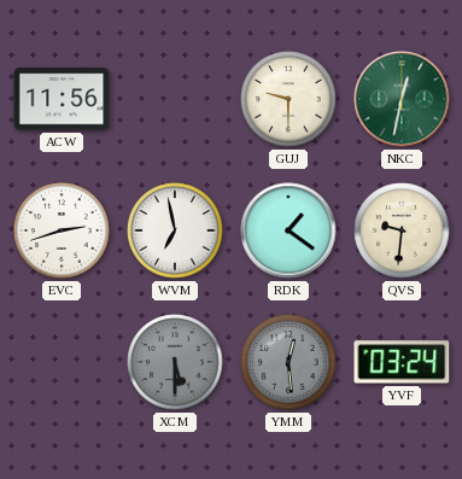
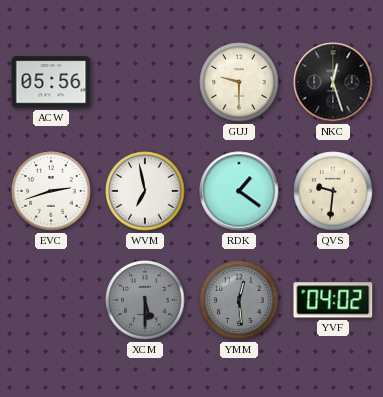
ACW: 11:56 -> 05:56
NKC: 12:32 -> 12:27
NKC dial: green -> black
YVF: 03:24 -> 04:02
